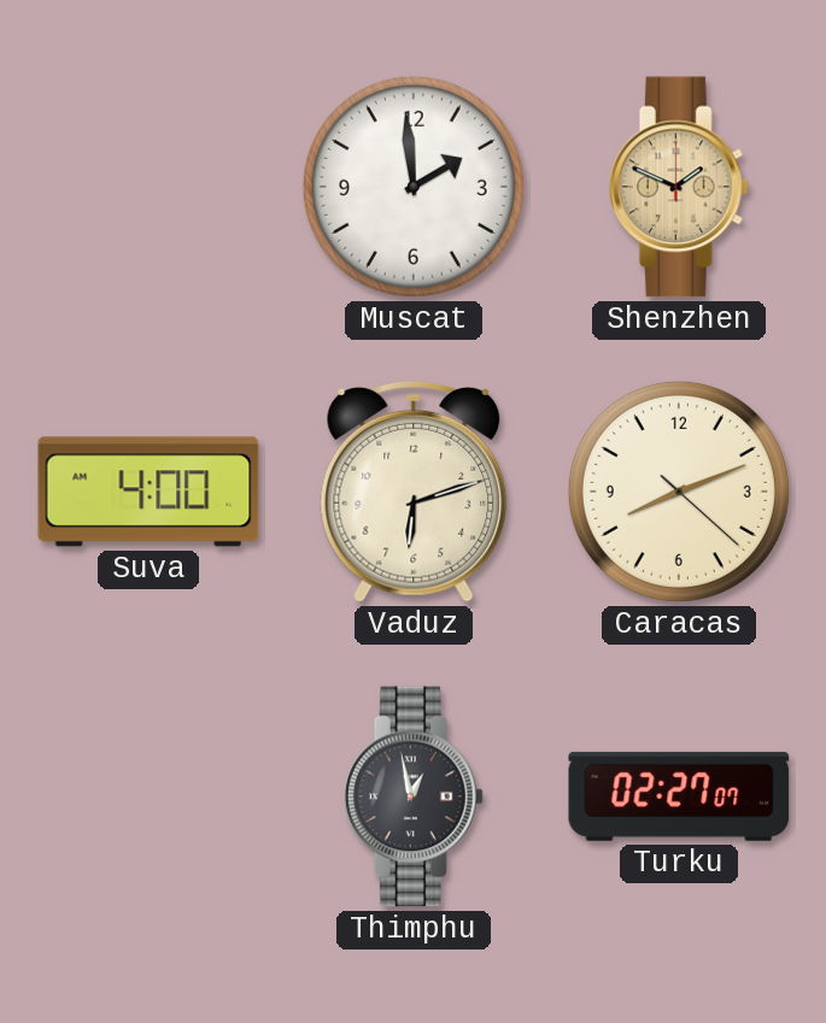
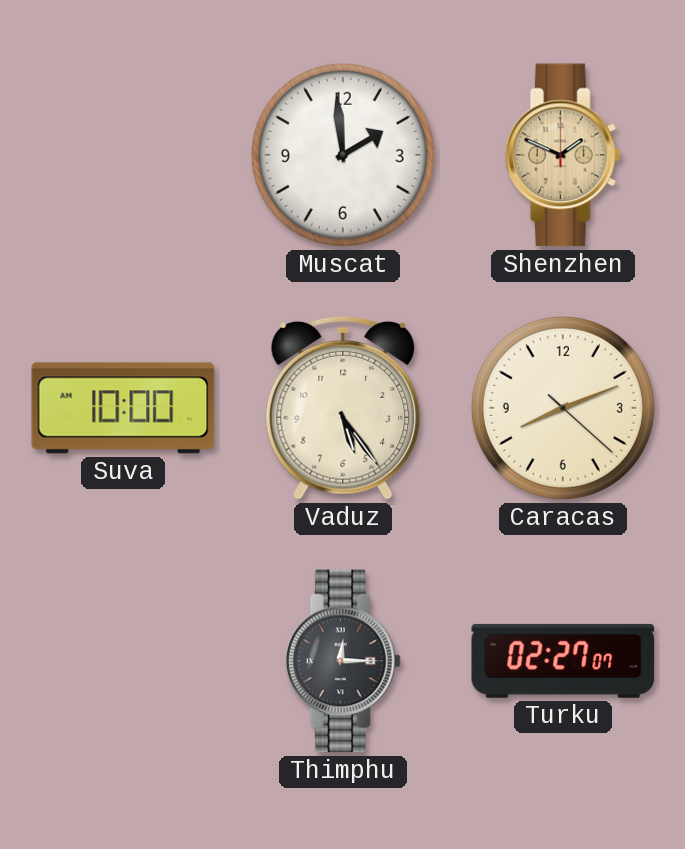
Suva: 4:00 -> 10:00
Vaduz: 6:12 -> 5:24
Thimphu: 12:58 -> 12:15
